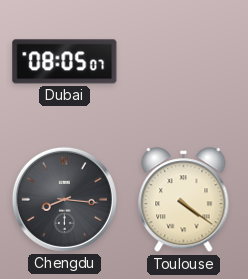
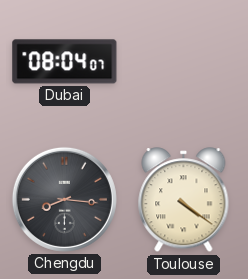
Dubai: 08:05 -> 08:04
